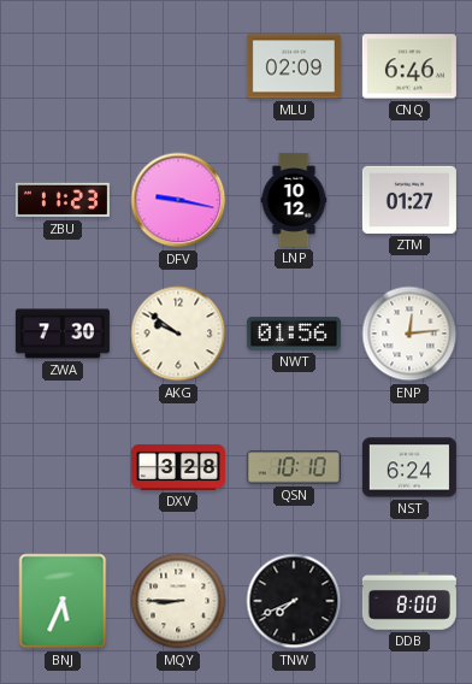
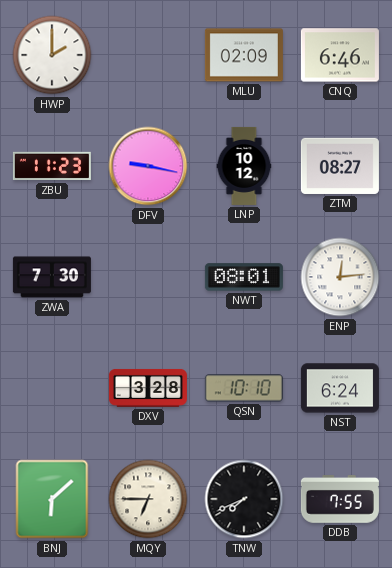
HWP: none -> 2:00
ZTM: 01:27 -> 08:27
AKG: 9:51 -> none
NWT: 01:56 -> 08:01
BNJ: 5:34 -> 6:08
MQY: 8:45 -> 6:45
DDB: 8:00 -> 7:55
